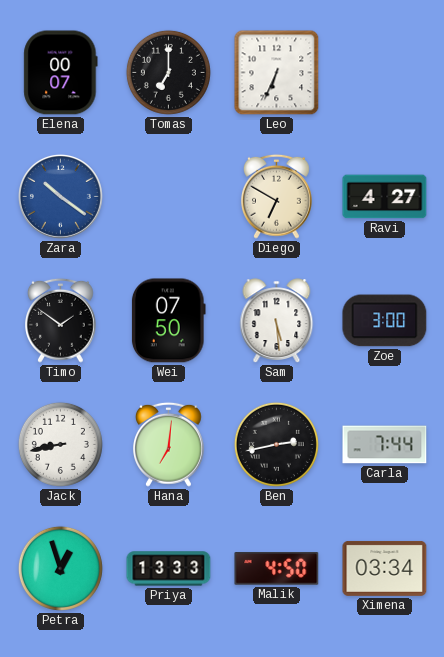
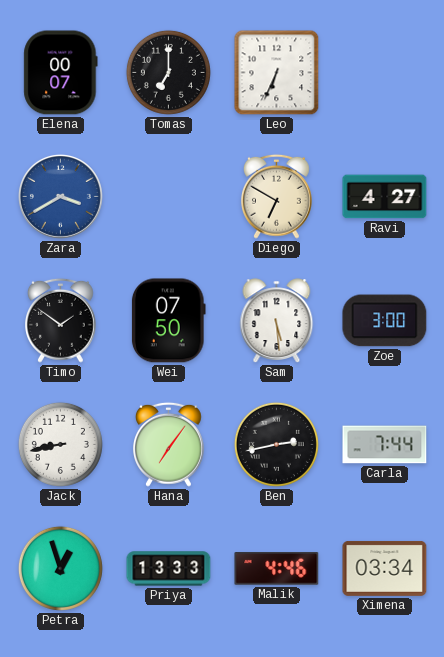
Zara: 10:21 -> 3:40
Hana: 7:01 -> 7:06
Malik: 4:50 -> 4:46
